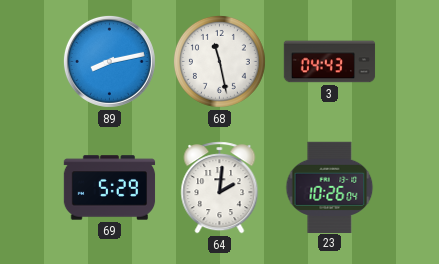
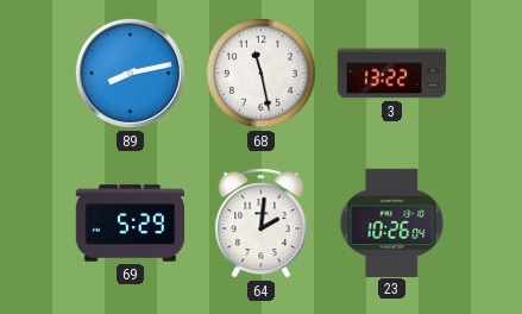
3: 04:43 -> 13:22
